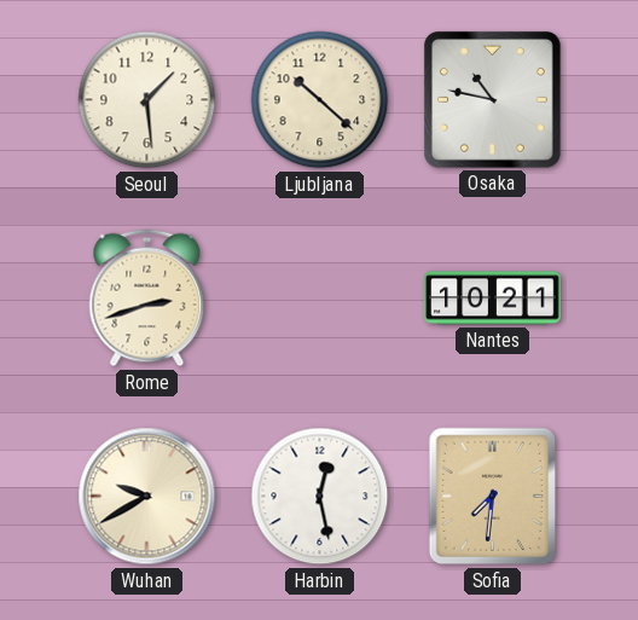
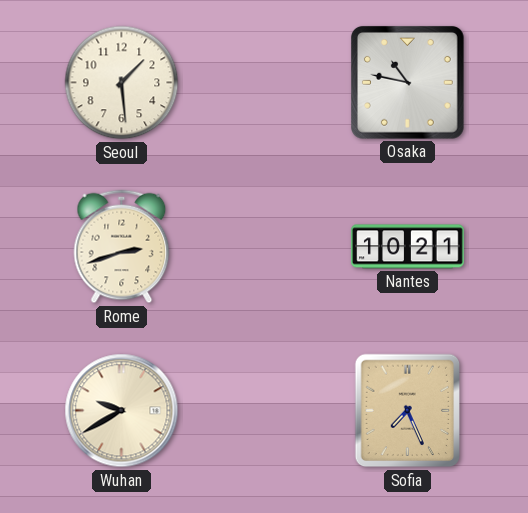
Ljubljana: 10:22 -> none
Harbin: 12:28 -> none
Sofia: 7:31 -> 7:26
